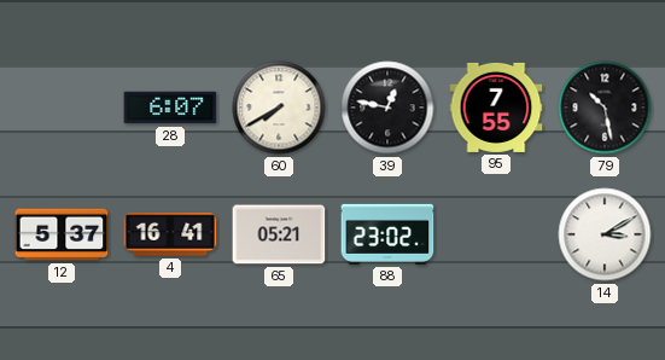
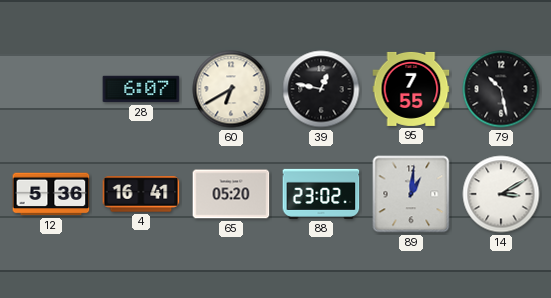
60: 7:40 -> 6:40
12: 5:37 -> 5:36
65: 05:21 -> 05:20
89: none -> 1:01
